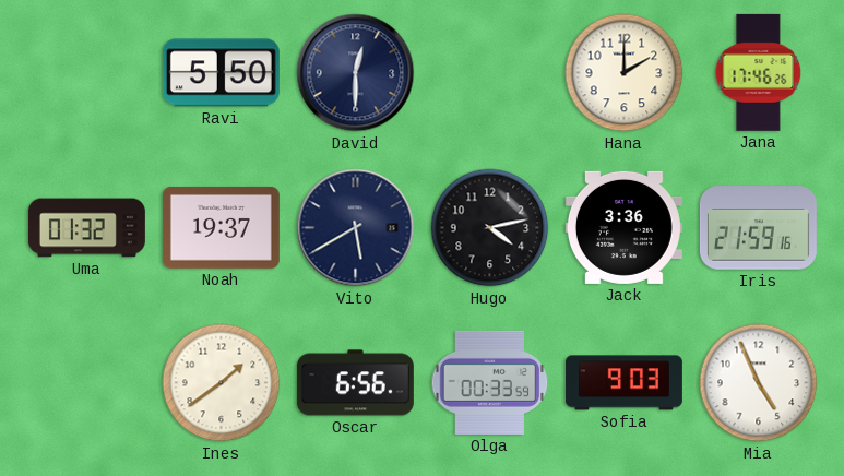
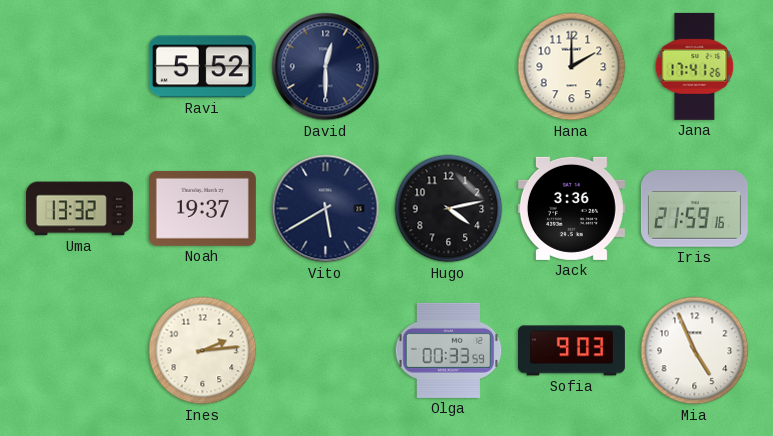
Ravi: 5:50 -> 5:52
Jana: 17:46 -> 17:41
Uma: 01:32 -> 13:32
Ines: 1:39 -> 2:14
Oscar: 6:56 -> none
